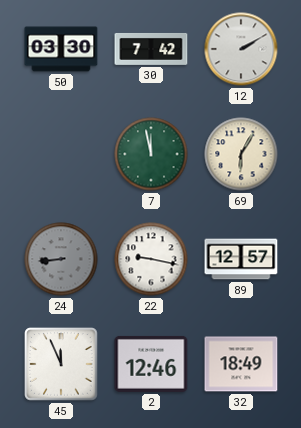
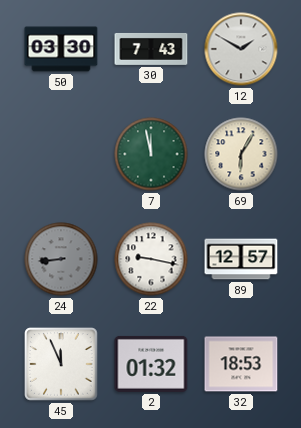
30: 7:42 -> 7:43
12: 2:10 -> 1:50
2: 12:46 -> 01:32
32: 18:49 -> 18:53
